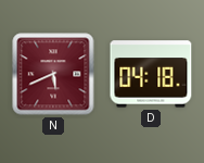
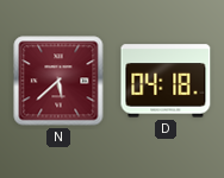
N: 5:41 -> 5:38
